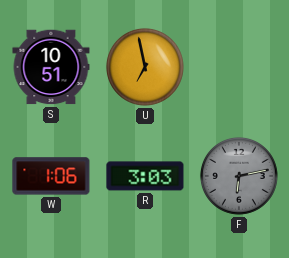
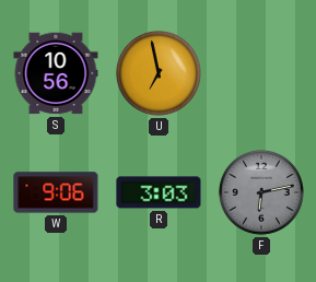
S: 10:51 -> 10:56
W: 1:06 -> 9:06
